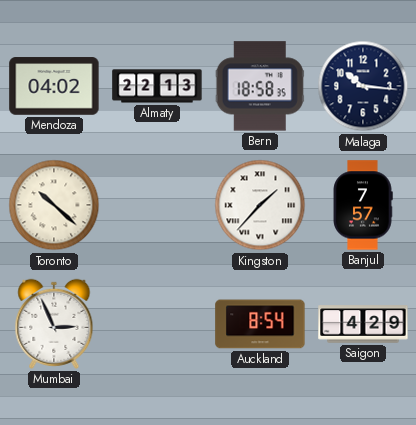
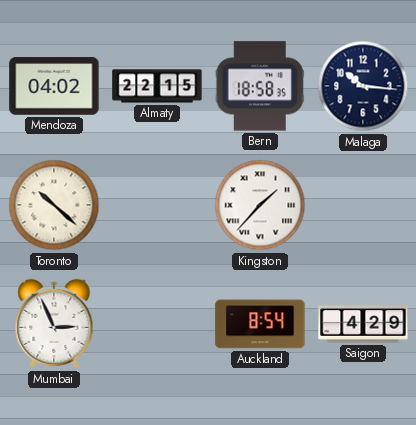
Almaty: 22:13 -> 22:15
Banjul: 7:57 -> none
